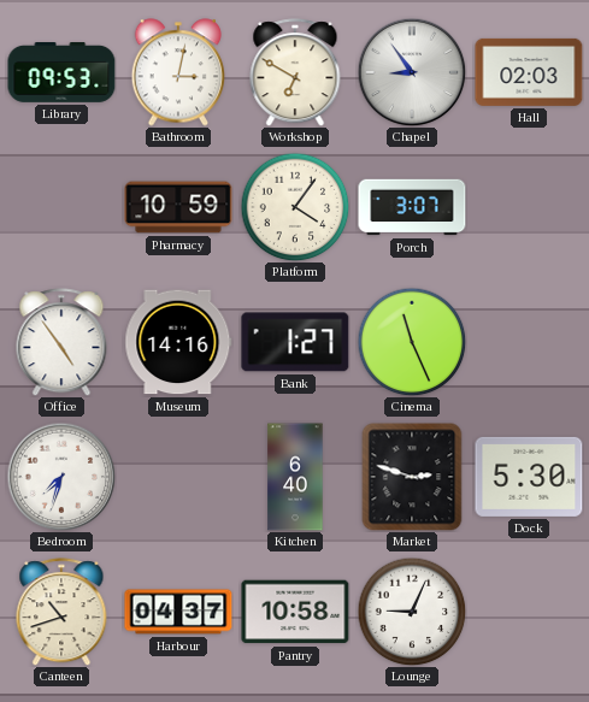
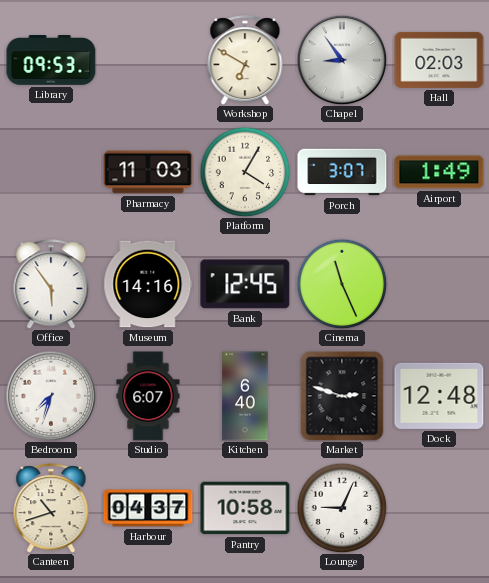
Bathroom: 3:02 -> none
Pharmacy: 10:59 -> 11:03
Platform: 4:06 -> 4:05
Airport: none -> 1:49
Office: 4:54 -> 5:54
Bank: 1:27 -> 12:45
Studio: none -> 6:07
Dock: 5:30 -> 12:48
